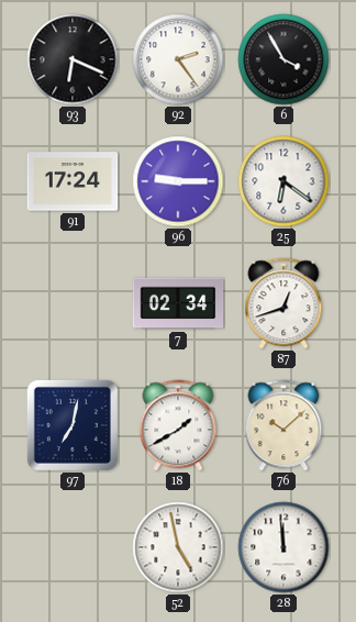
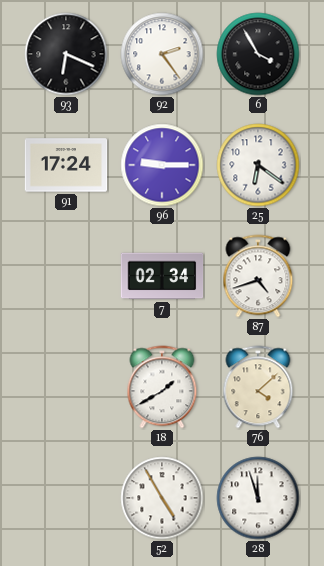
87: 12:42 -> 4:42
97: 7:02 -> none
76: 10:08 -> 4:08
52: 4:58 -> 4:55
28: 11:59 -> 11:57
